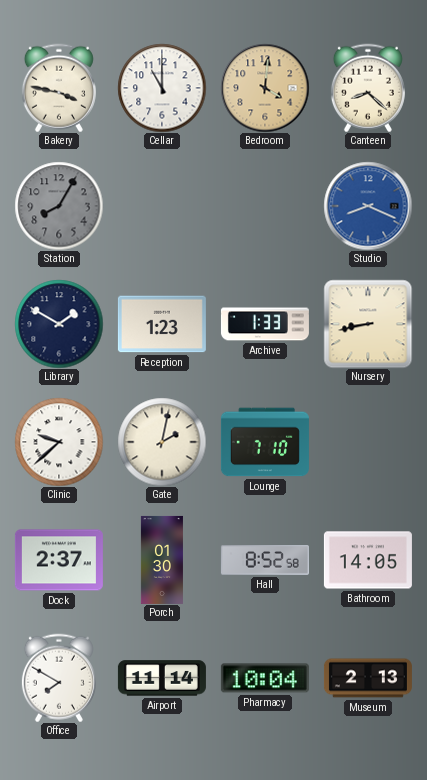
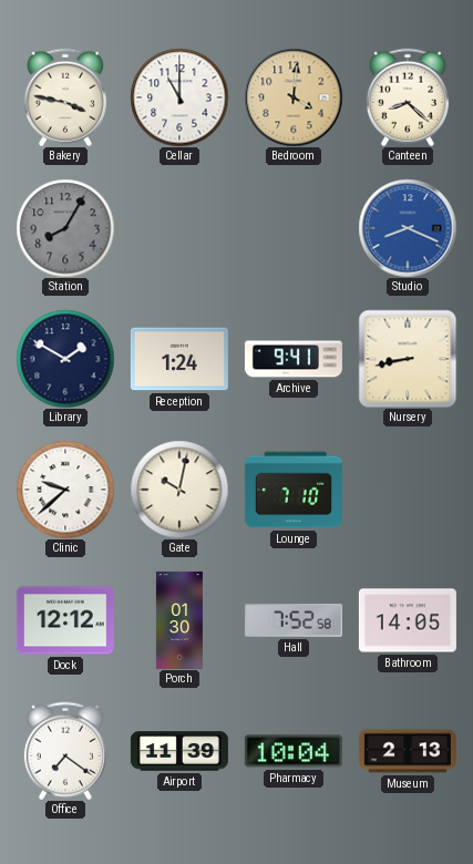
Reception: 1:23 -> 1:24
Archive: 1:33 -> 9:41
Gate: 2:02 -> 10:02
Dock: 2:37 -> 12:12
Hall: 8:52 -> 7:52
Office: 7:50 -> 7:21
Airport: 11:14 -> 11:39
